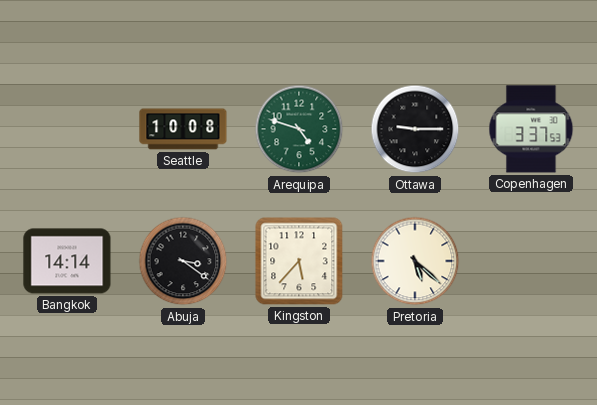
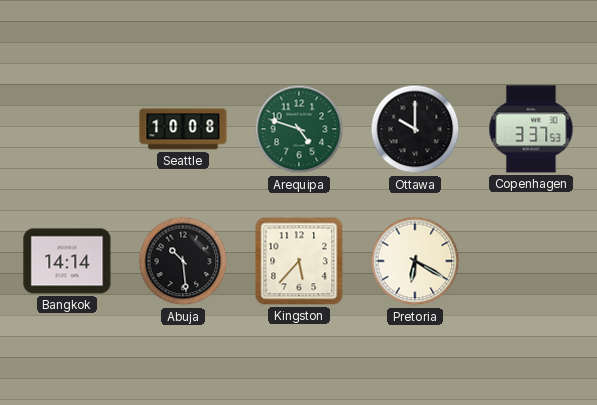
Ottawa: 9:15 -> 10:00
Abuja: 3:21 -> 10:29
Pretoria: 5:22 -> 6:20
